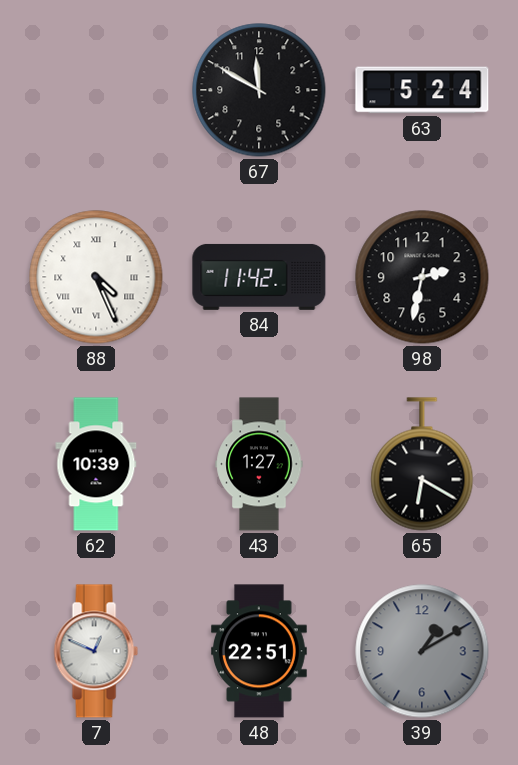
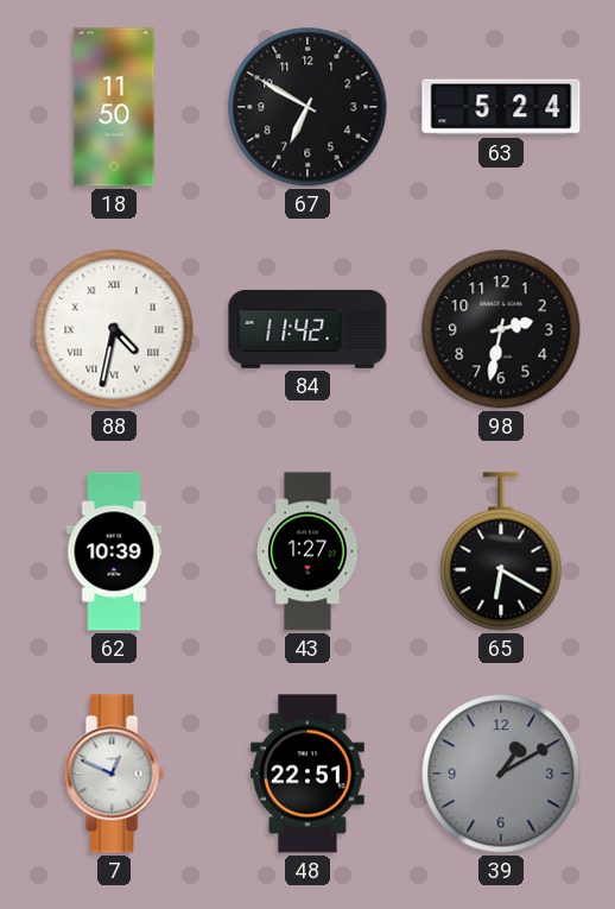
18: none -> 11:50
67: 11:50 -> 6:50
88: 4:26 -> 4:32
